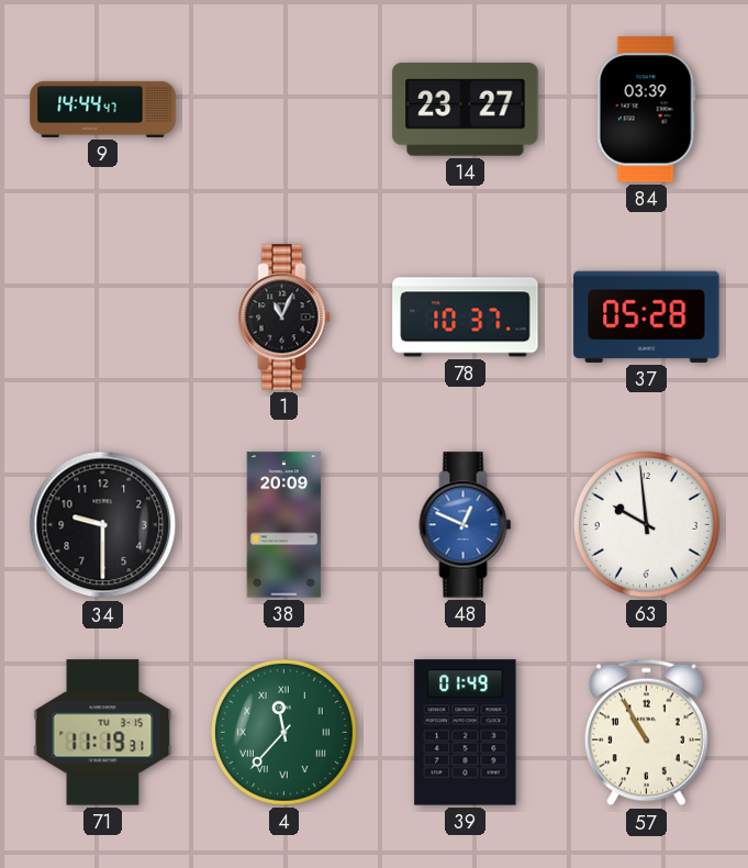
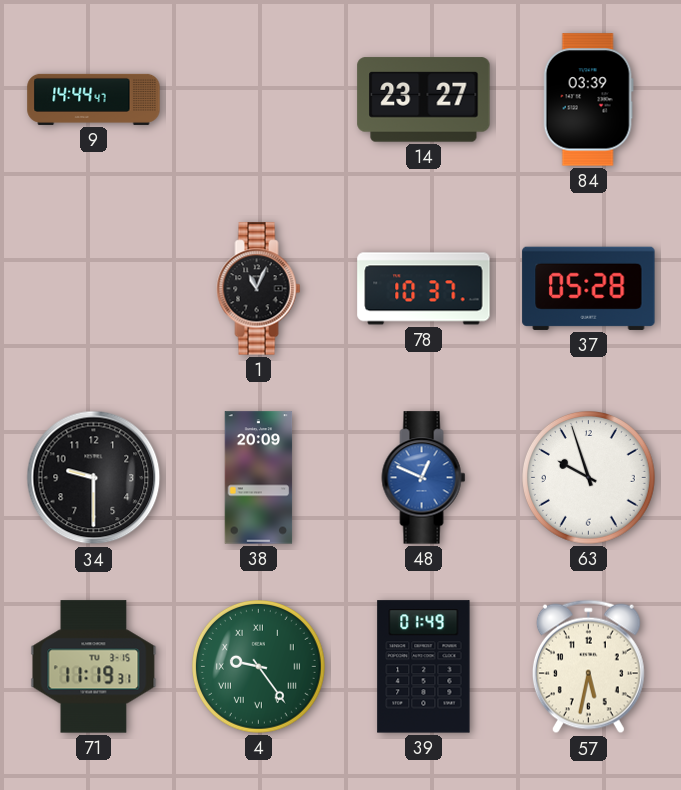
63: 9:59 -> 9:57
4: 11:37 -> 9:24
57: 10:55 -> 5:32
